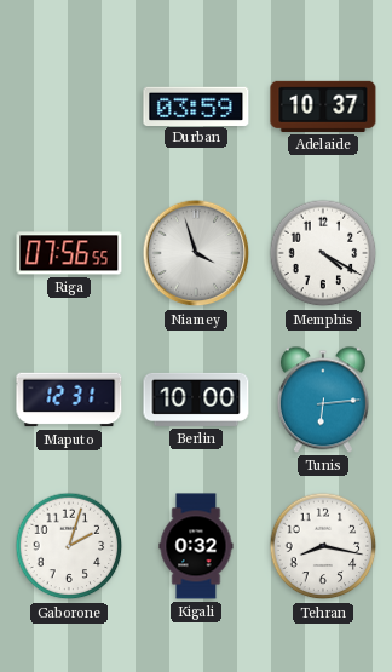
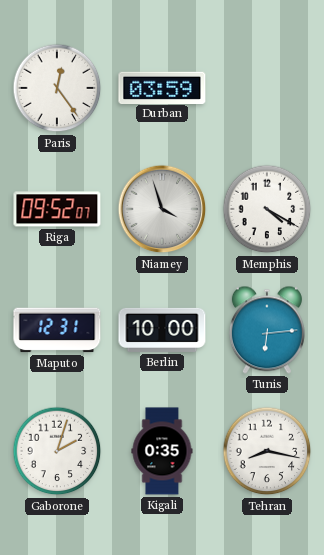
Paris: none -> 12:24
Adelaide: 10:37 -> none
Riga: 07:56 -> 09:52
Kigali: 0:32 -> 0:35
